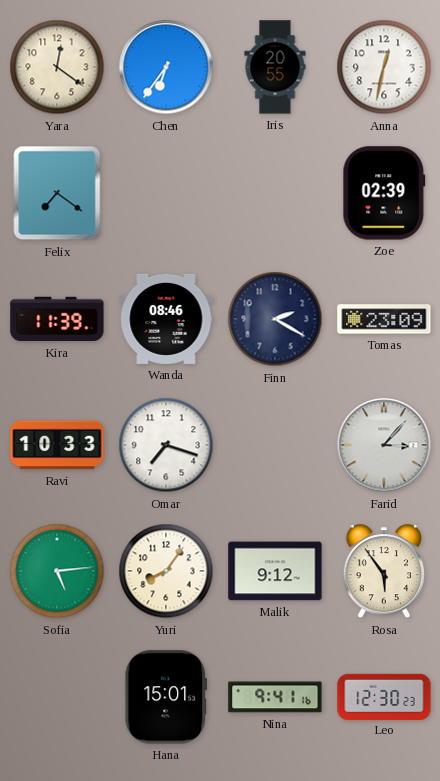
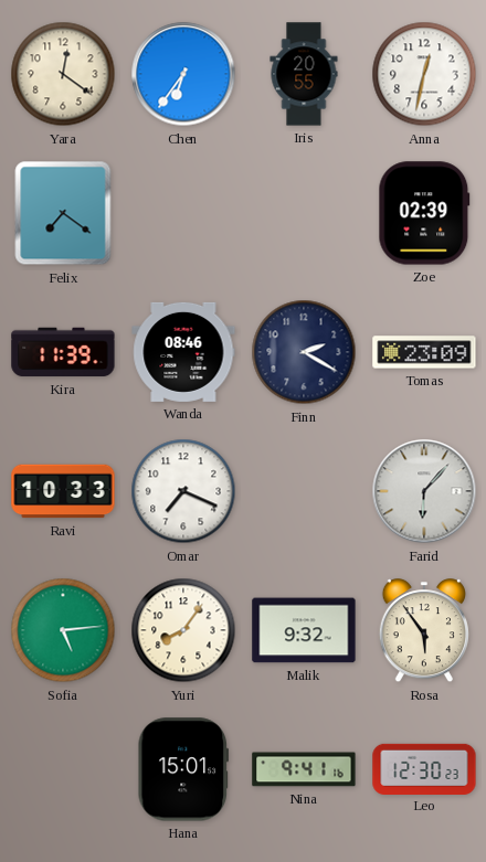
Omar: 7:18 -> 7:19
Farid: 3:07 -> 6:07
Malik: 9:12 -> 9:32
